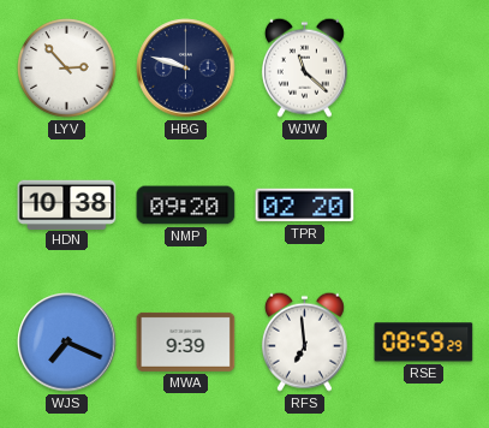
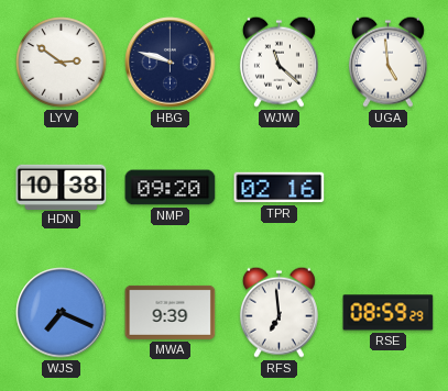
LYV: 2:53 -> 2:51
UGA: none -> 4:59
TPR: 02:20 -> 02:16
